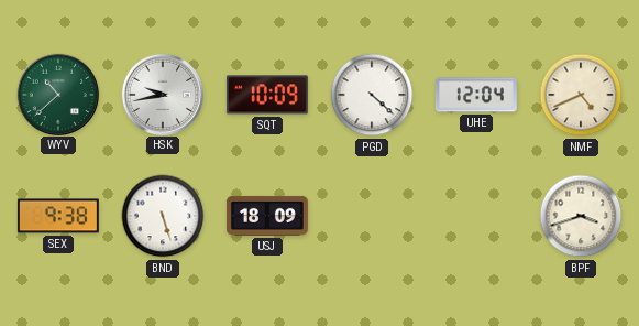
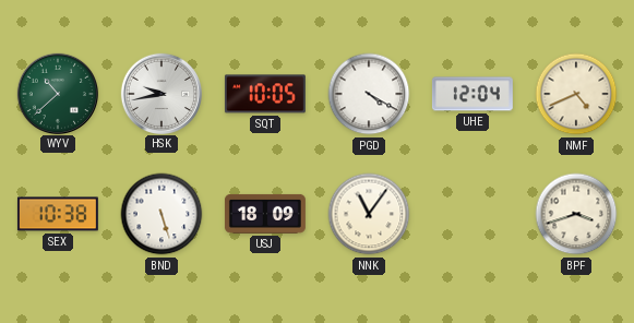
SQT: 10:09 -> 10:05
PGD: 4:22 -> 4:20
SEX: 9:38 -> 10:38
NNK: none -> 11:06
